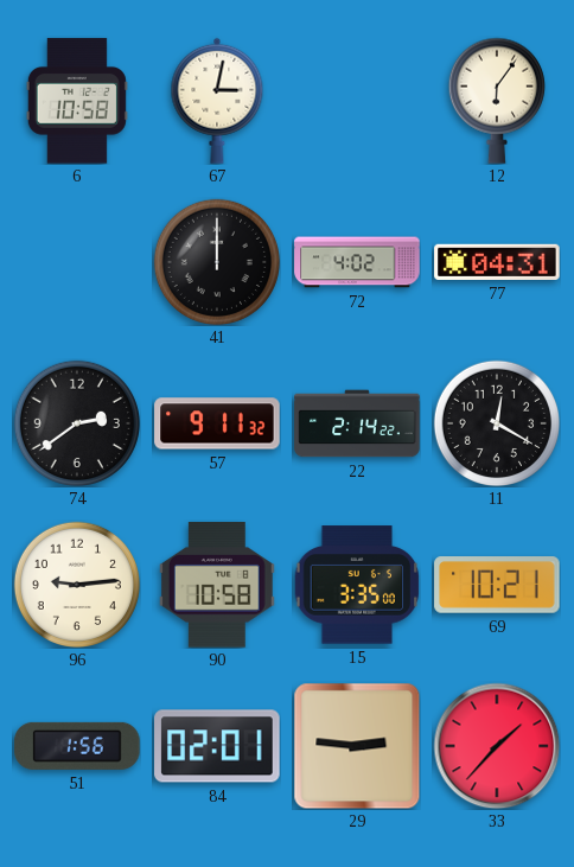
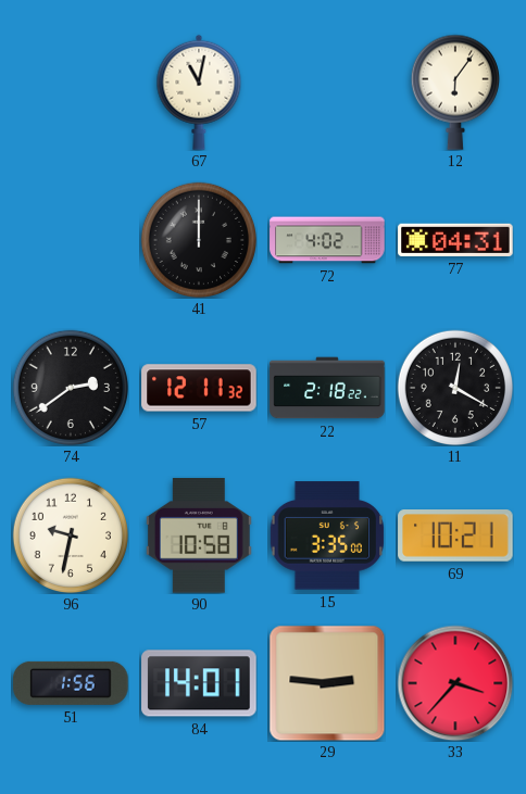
6: 10:58 -> none
67: 3:02 -> 11:02
57: 9:11 -> 12:11
22: 2:14 -> 2:18
96: 9:14 -> 9:32
84: 02:01 -> 14:01
33: 1:37 -> 3:37
